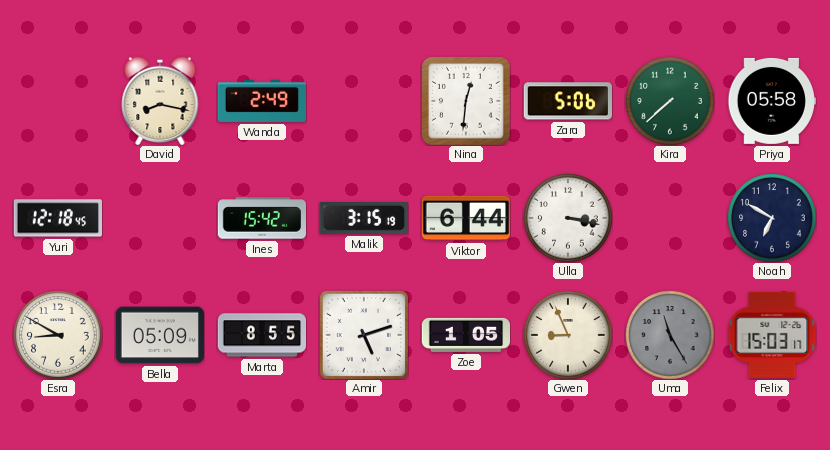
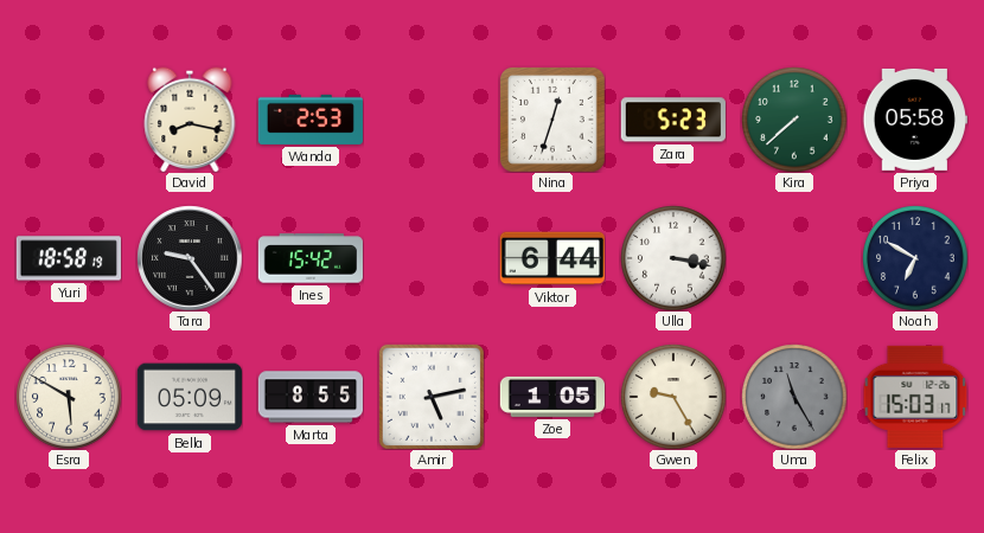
Wanda: 2:49 -> 2:53
Nina: 12:31 -> 12:33
Zara: 5:06 -> 5:23
Yuri: 12:18 -> 18:58
Tara: none -> 9:24
Malik: 3:15 -> none
Esra: 8:50 -> 5:50
Amir: 5:12 -> 5:13
Gwen: 8:56 -> 9:25
